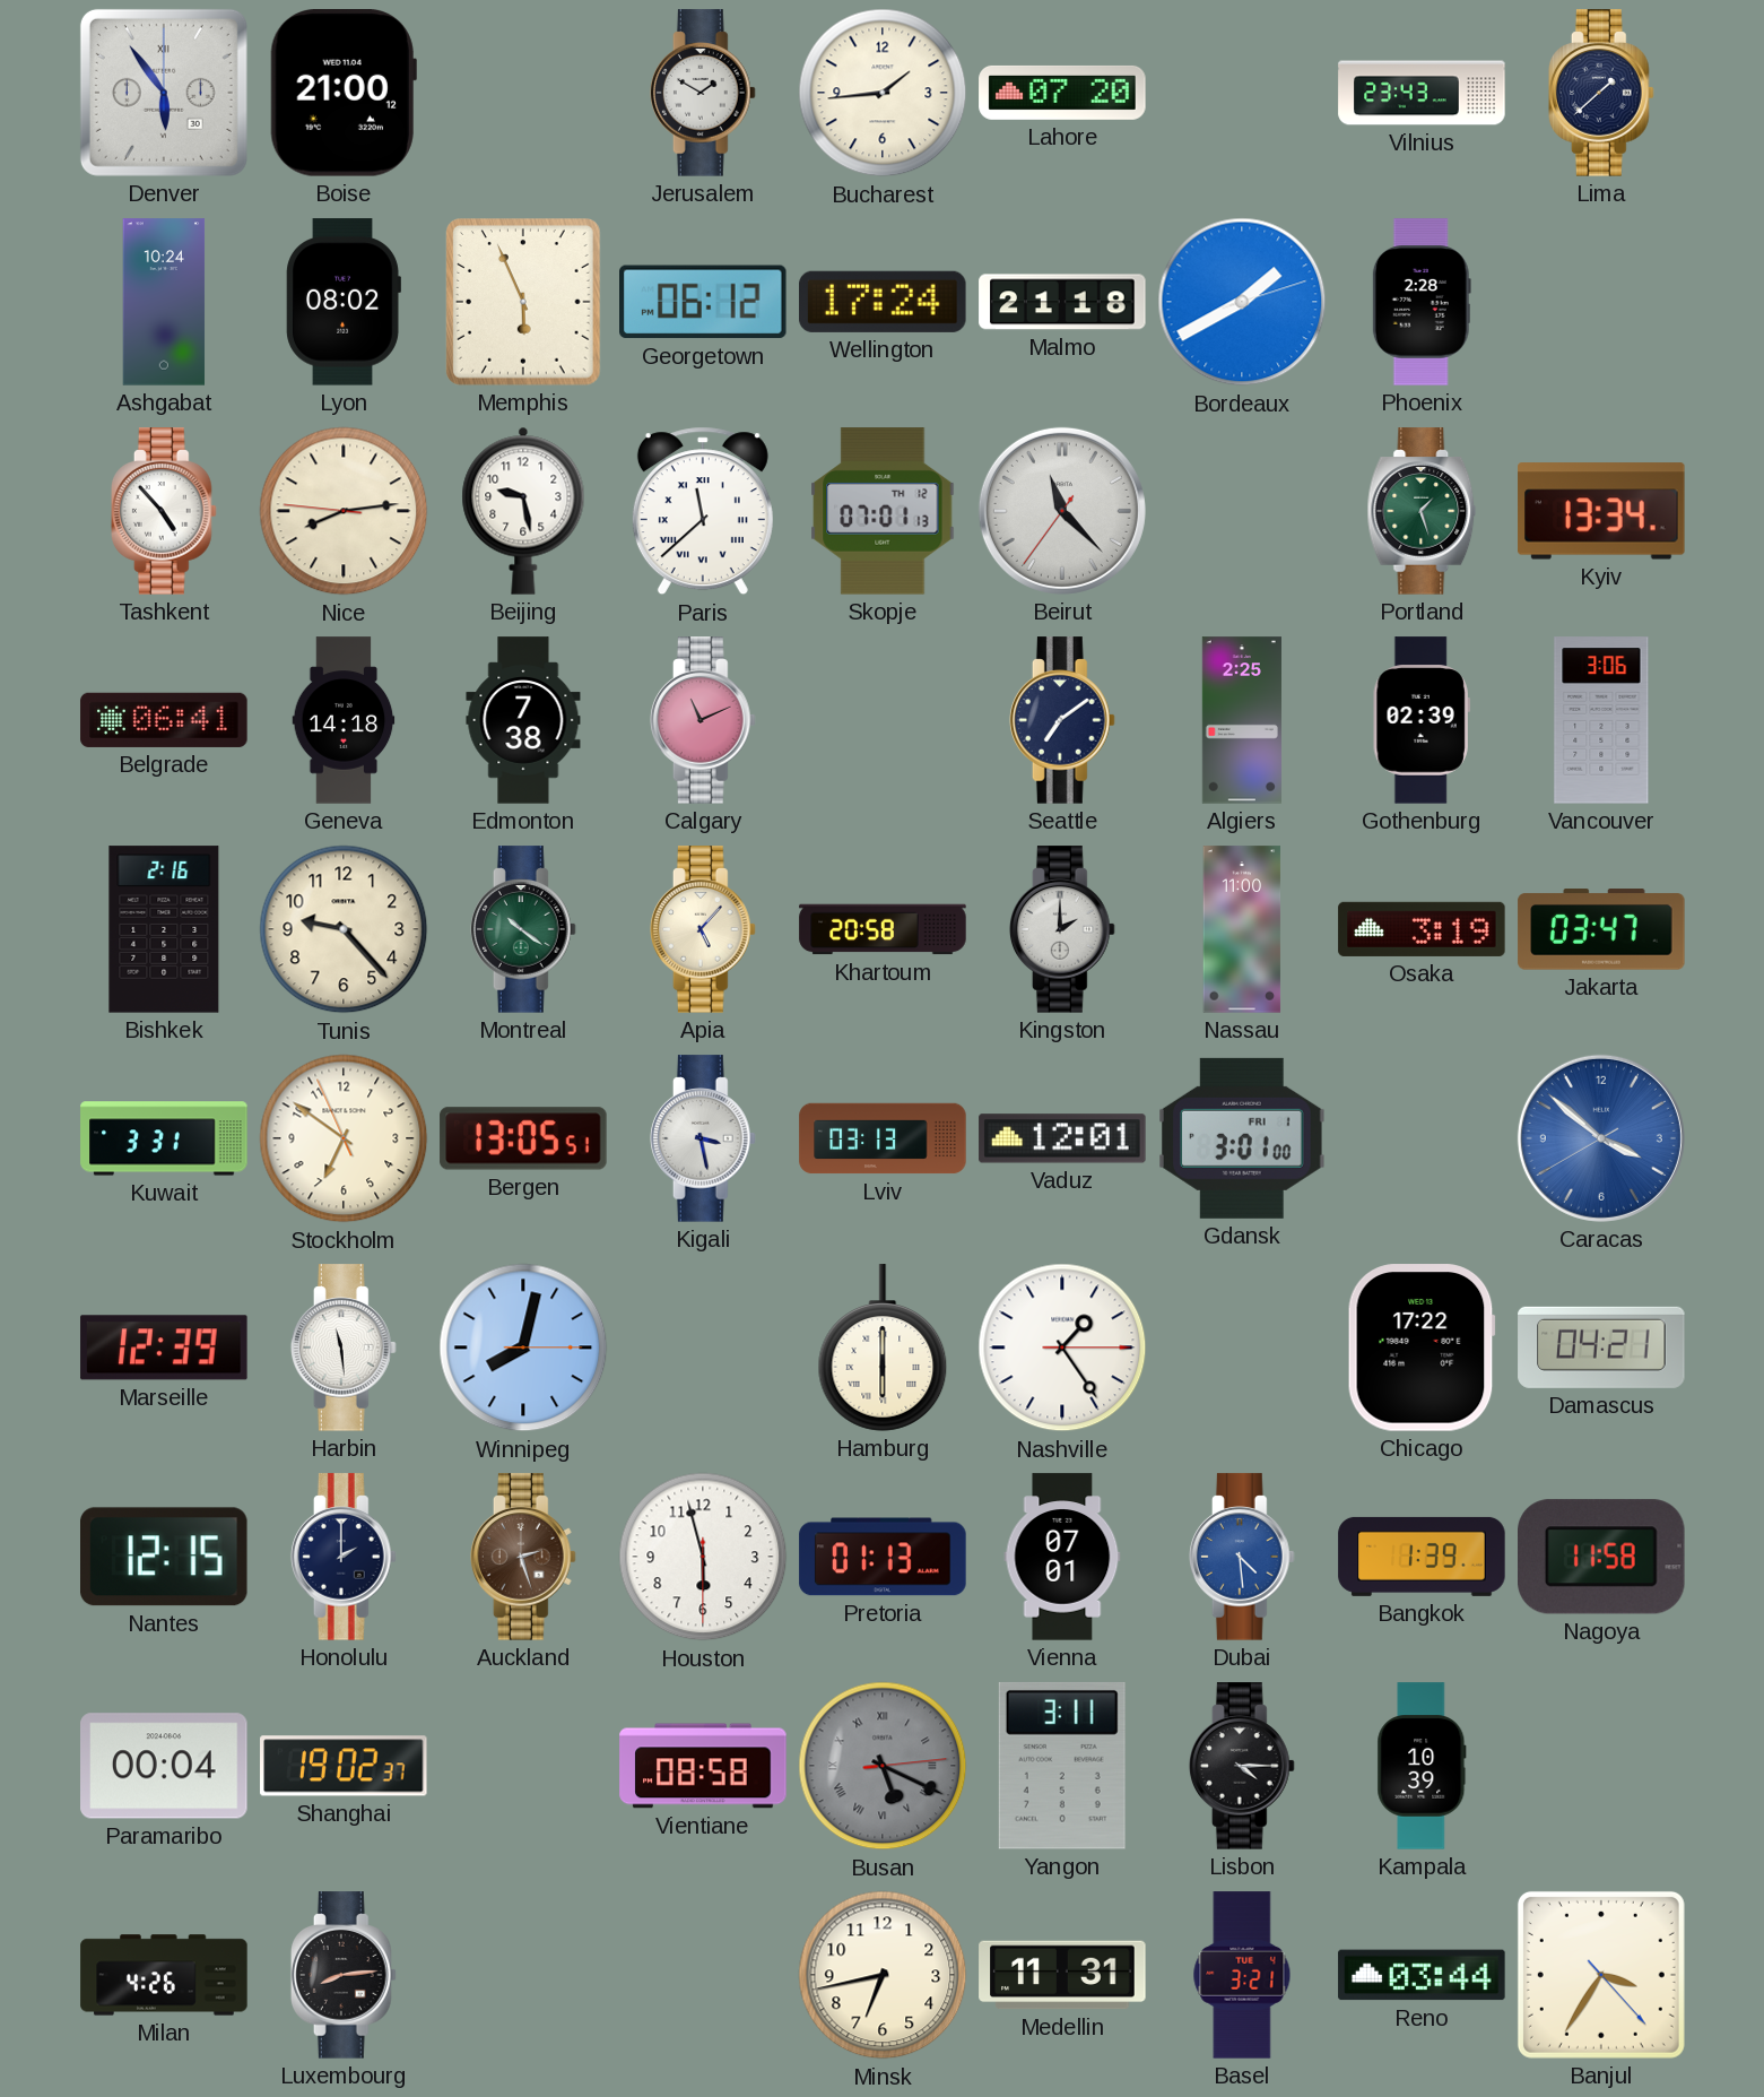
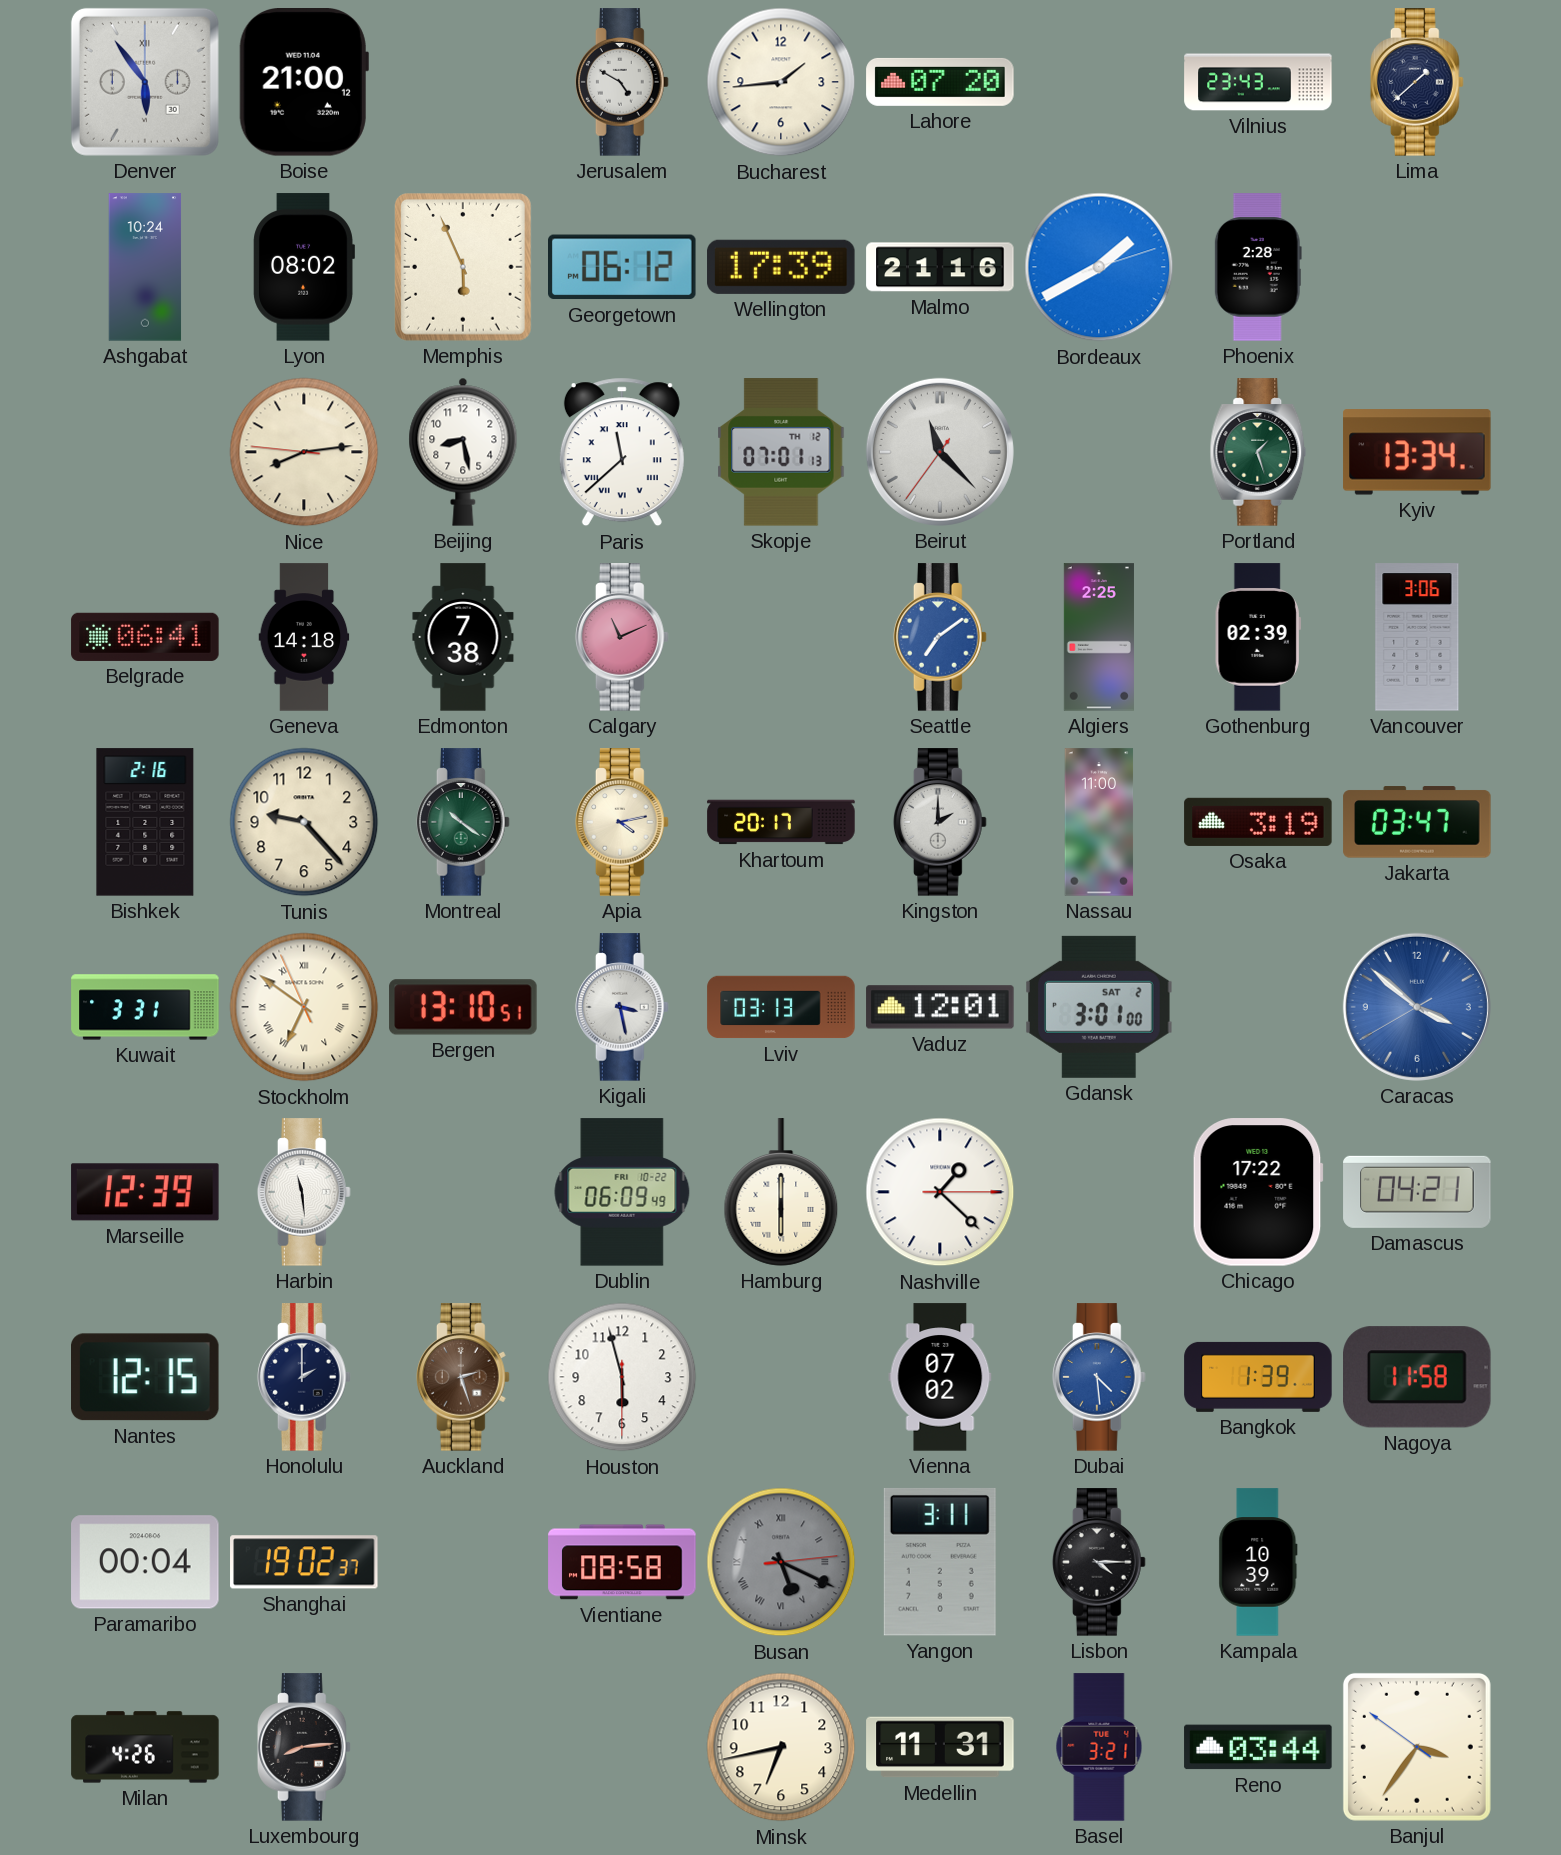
Jerusalem: 1:50 -> 4:50
Wellington: 17:24 -> 17:39
Malmo: 21:18 -> 21:16
Tashkent: 4:53 -> none
Beijing: 9:28 -> 8:28
Seattle dial: navy -> blue
Apia: 5:07 -> 4:13
Khartoum: 20:58 -> 20:17
Stockholm numerals: Arabic -> Roman
Bergen: 13:05 -> 13:10
Gdansk date: FRI 1 -> SAT 2
Winnipeg: 8:02 -> none
Dublin: none -> 06:09
Nashville: 1:24 -> 1:22
Pretoria: 01:13 -> none
Vienna: 07:01 -> 07:02
Banjul: 3:35:23 -> 3:35:51
